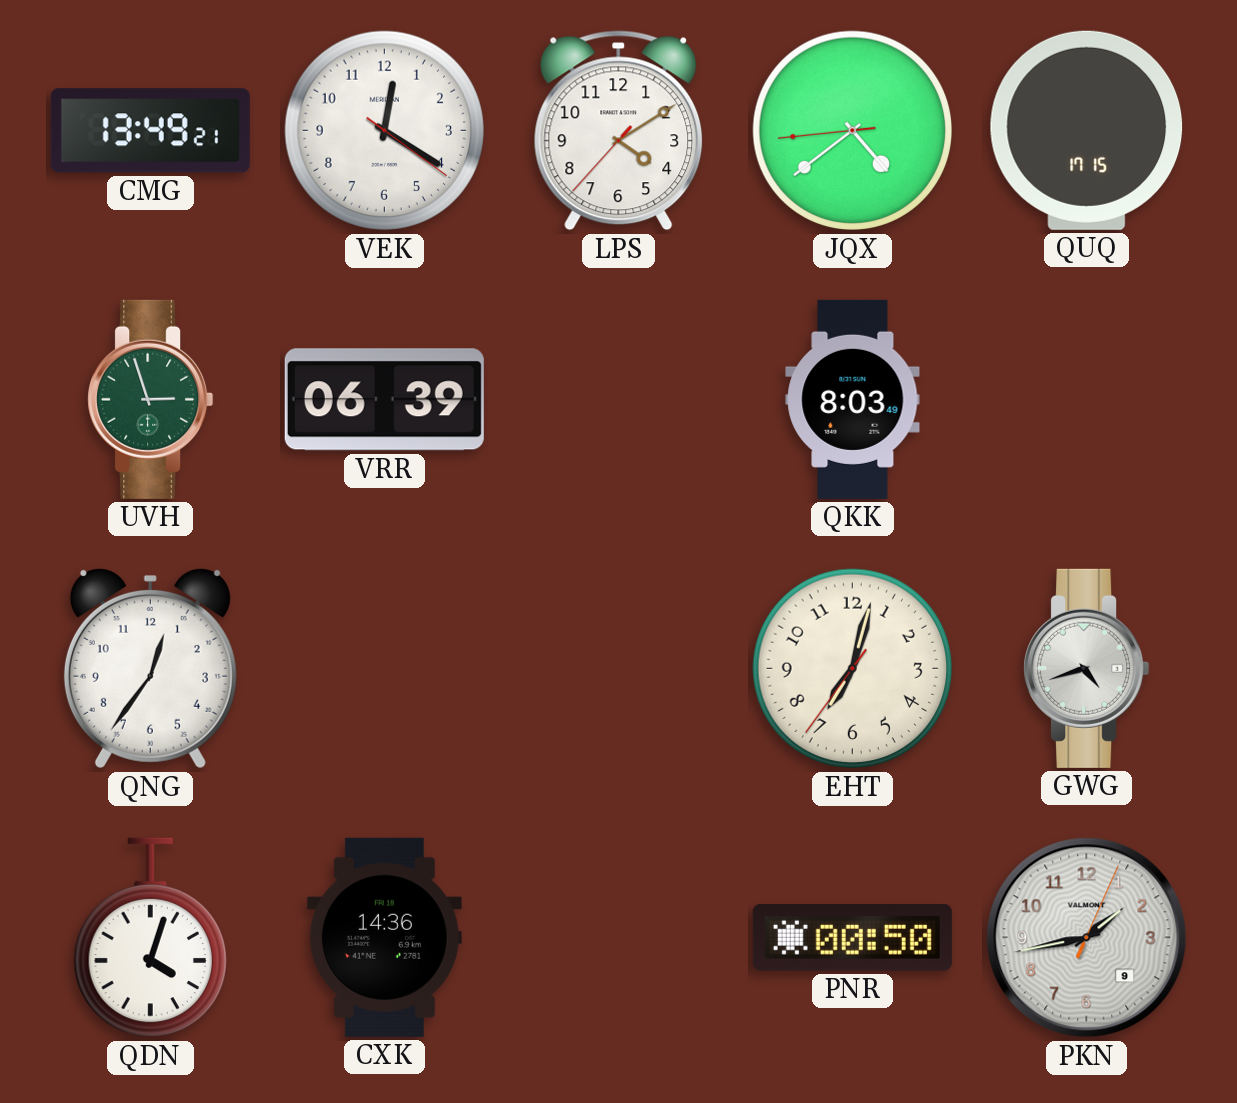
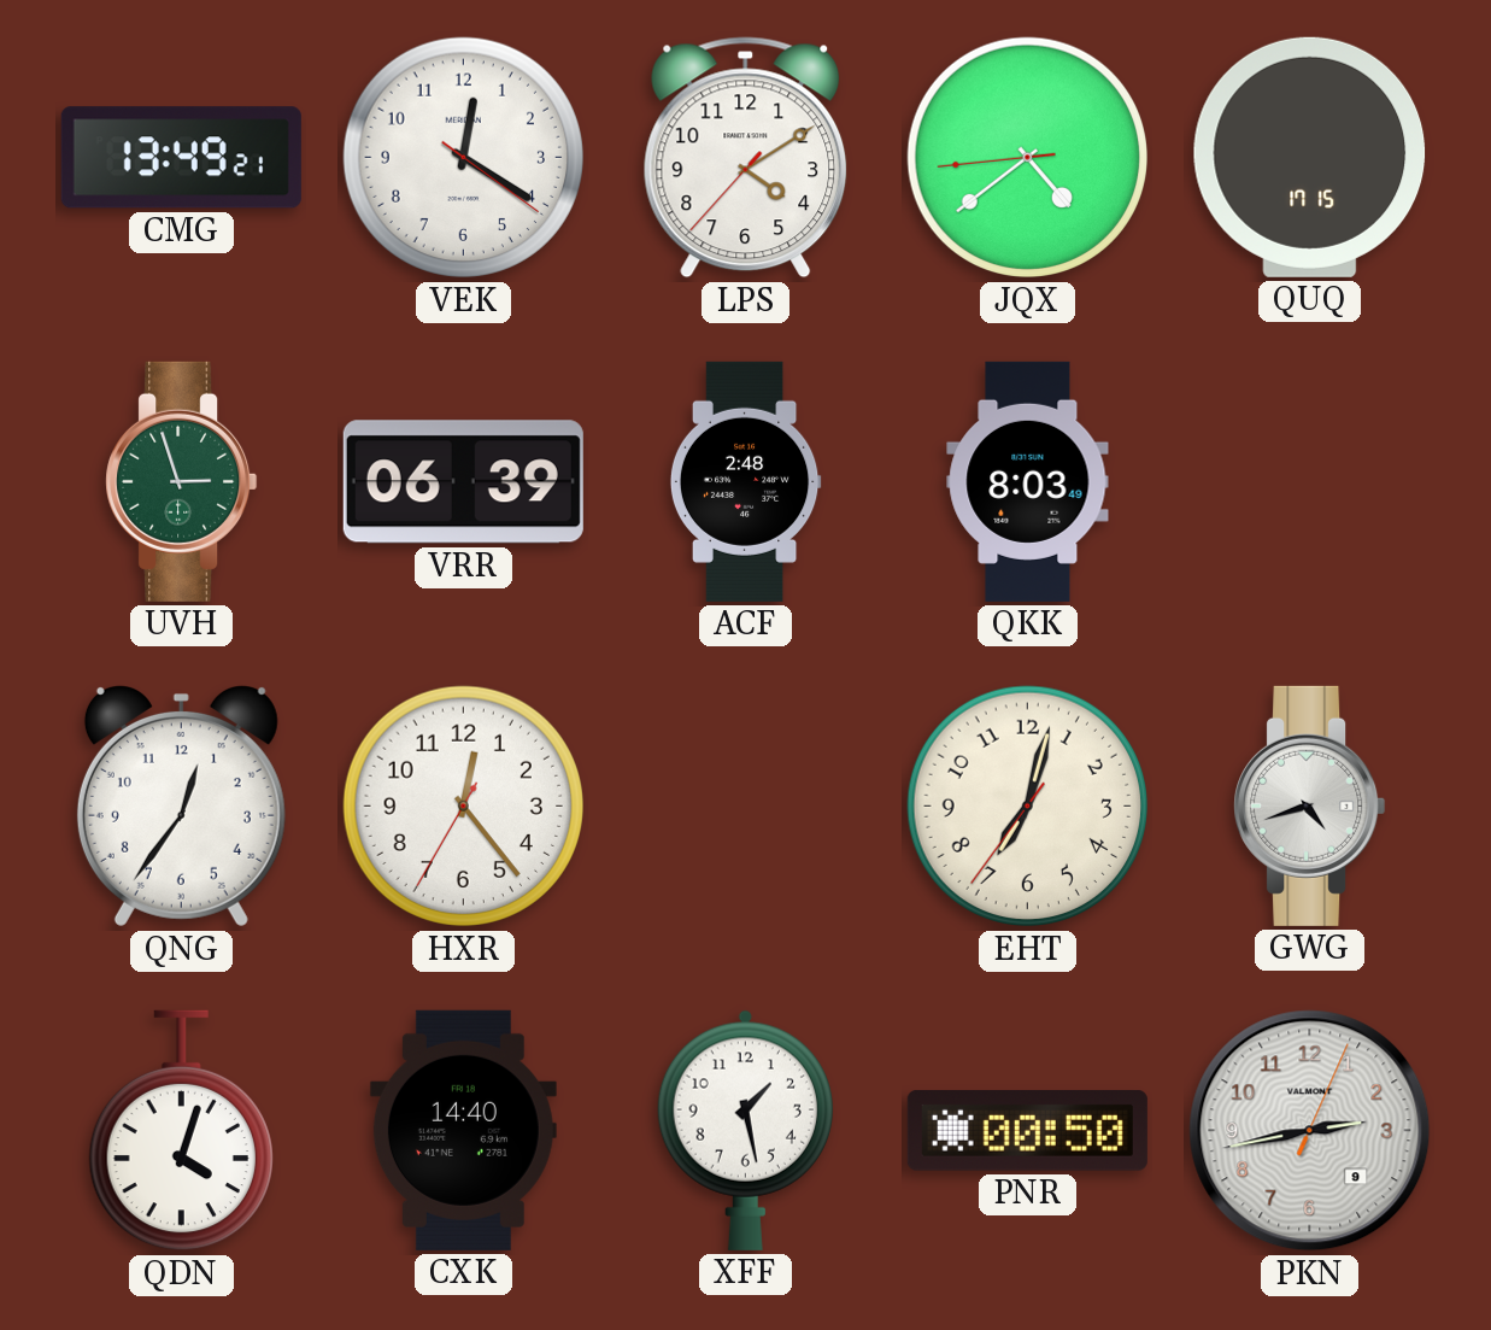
ACF: none -> 2:48
HXR: none -> 12:23
CXK: 14:36 -> 14:40
XFF: none -> 1:28
PKN: 1:43 -> 2:43
